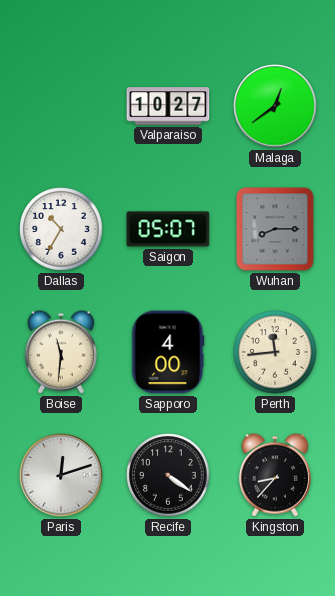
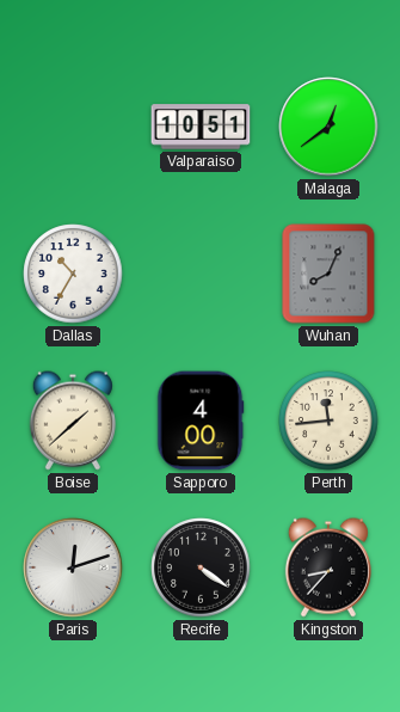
Valparaiso: 10:27 -> 10:51
Saigon: 05:07 -> none
Wuhan: 8:15 -> 8:04
Boise: 11:31 -> 1:38
